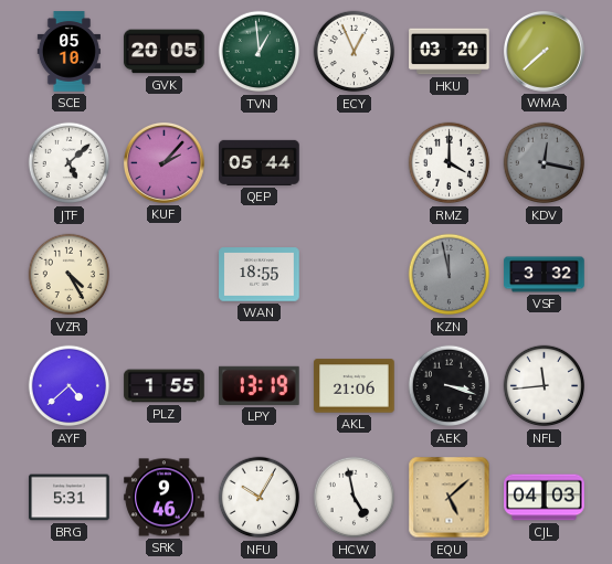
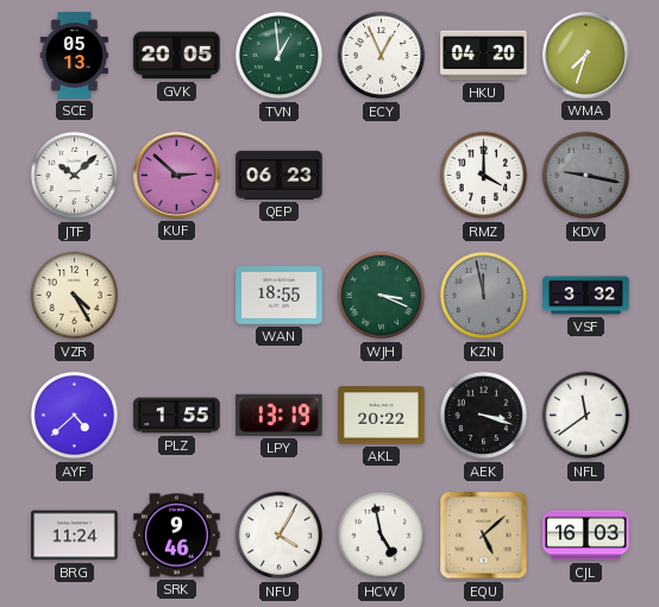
SCE: 05:10 -> 05:13
HKU: 03:20 -> 04:20
WMA: 7:38 -> 7:33
JTF: 5:08 -> 10:08
KUF: 2:07 -> 2:52
QEP: 05:44 -> 06:23
KDV: 12:17 -> 9:17
WJH: none -> 3:19
AKL: 21:06 -> 20:22
NFL: 11:44 -> 11:39
BRG: 5:31 -> 11:24
NFU: 10:05 -> 4:05
CJL: 04:03 -> 16:03
